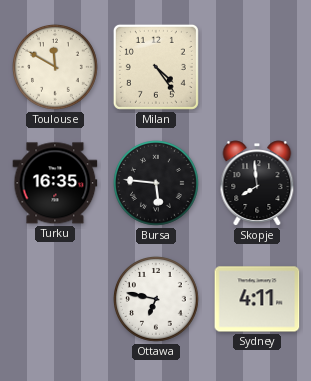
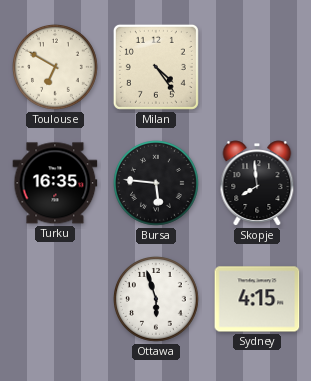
Toulouse: 11:50 -> 6:50
Ottawa: 6:47 -> 5:57
Sydney: 4:11 -> 4:15
